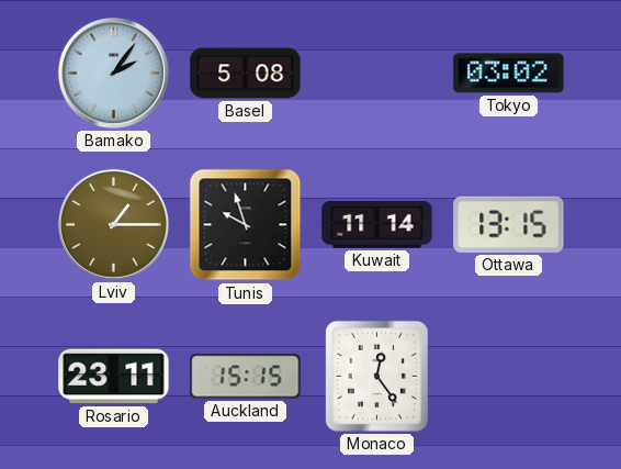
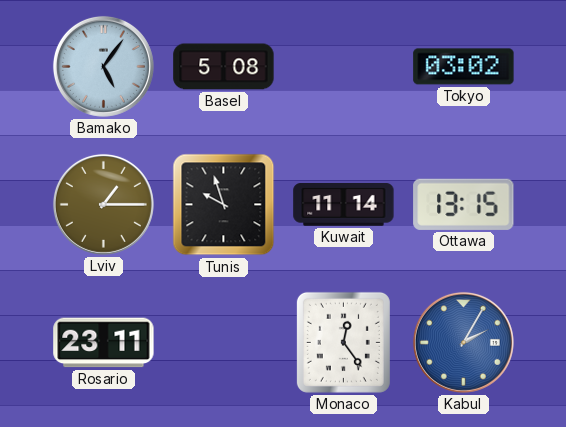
Bamako: 2:06 -> 5:06
Auckland: 15:15 -> none
Kabul: none -> 2:05
